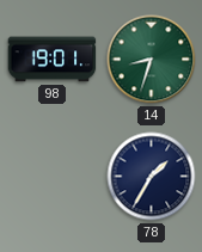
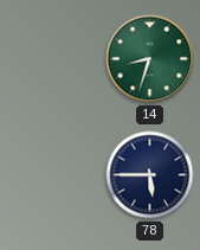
98: 19:01 -> none
78: 1:35 -> 5:45
